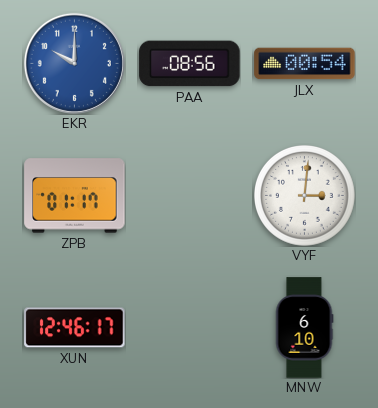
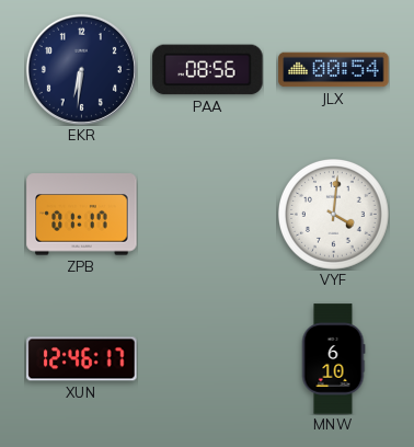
EKR: 10:00 -> 6:31
EKR dial: blue -> navy
VYF: 3:01 -> 4:01
